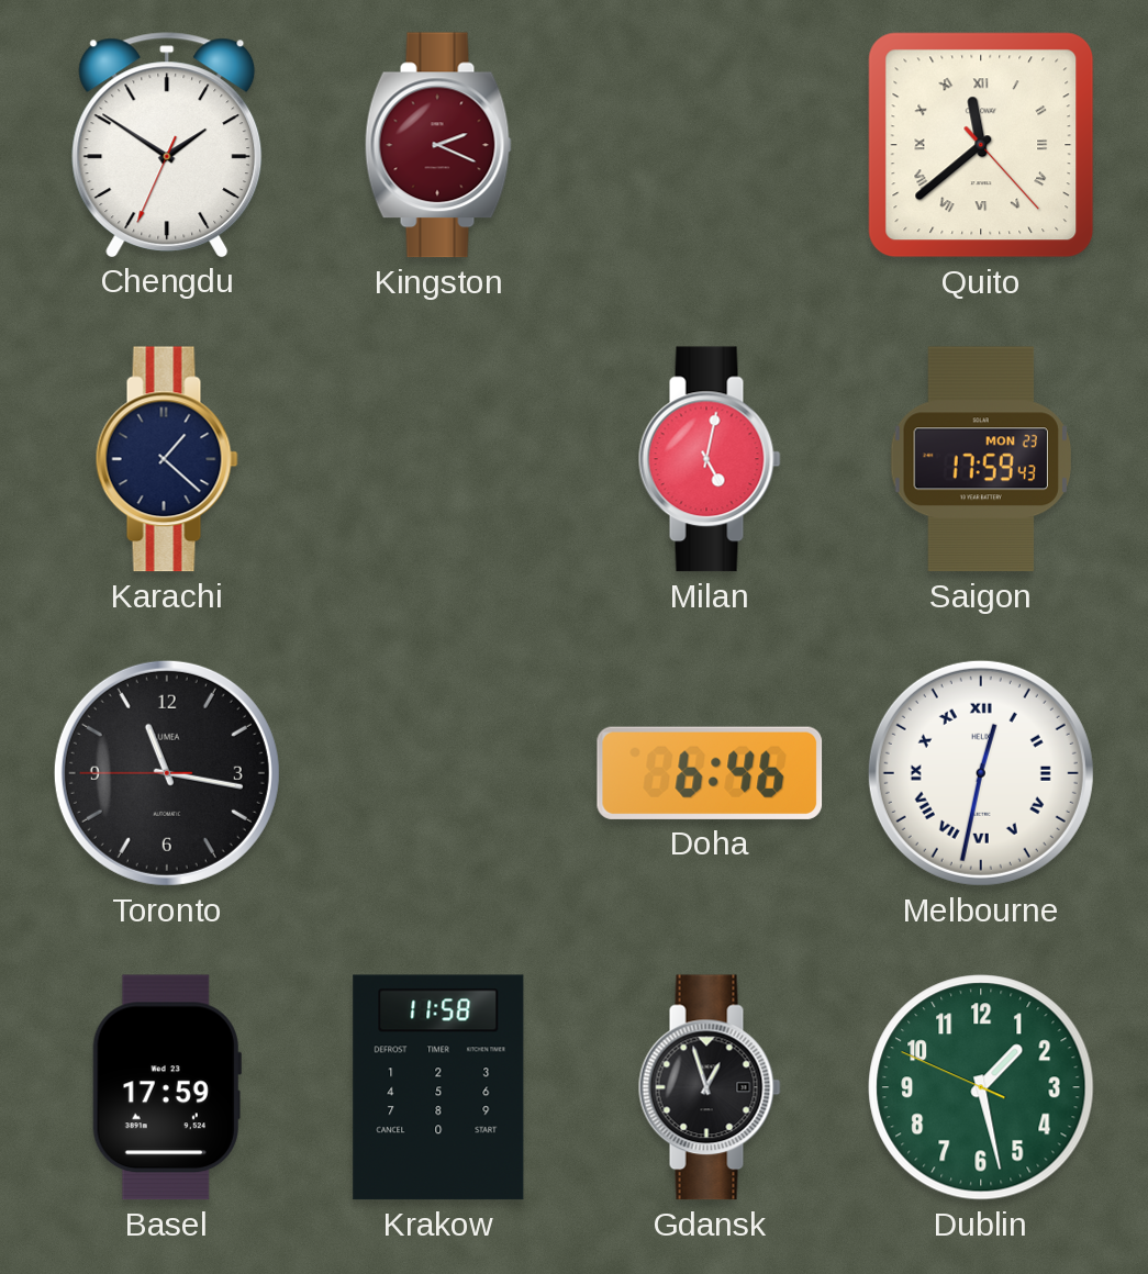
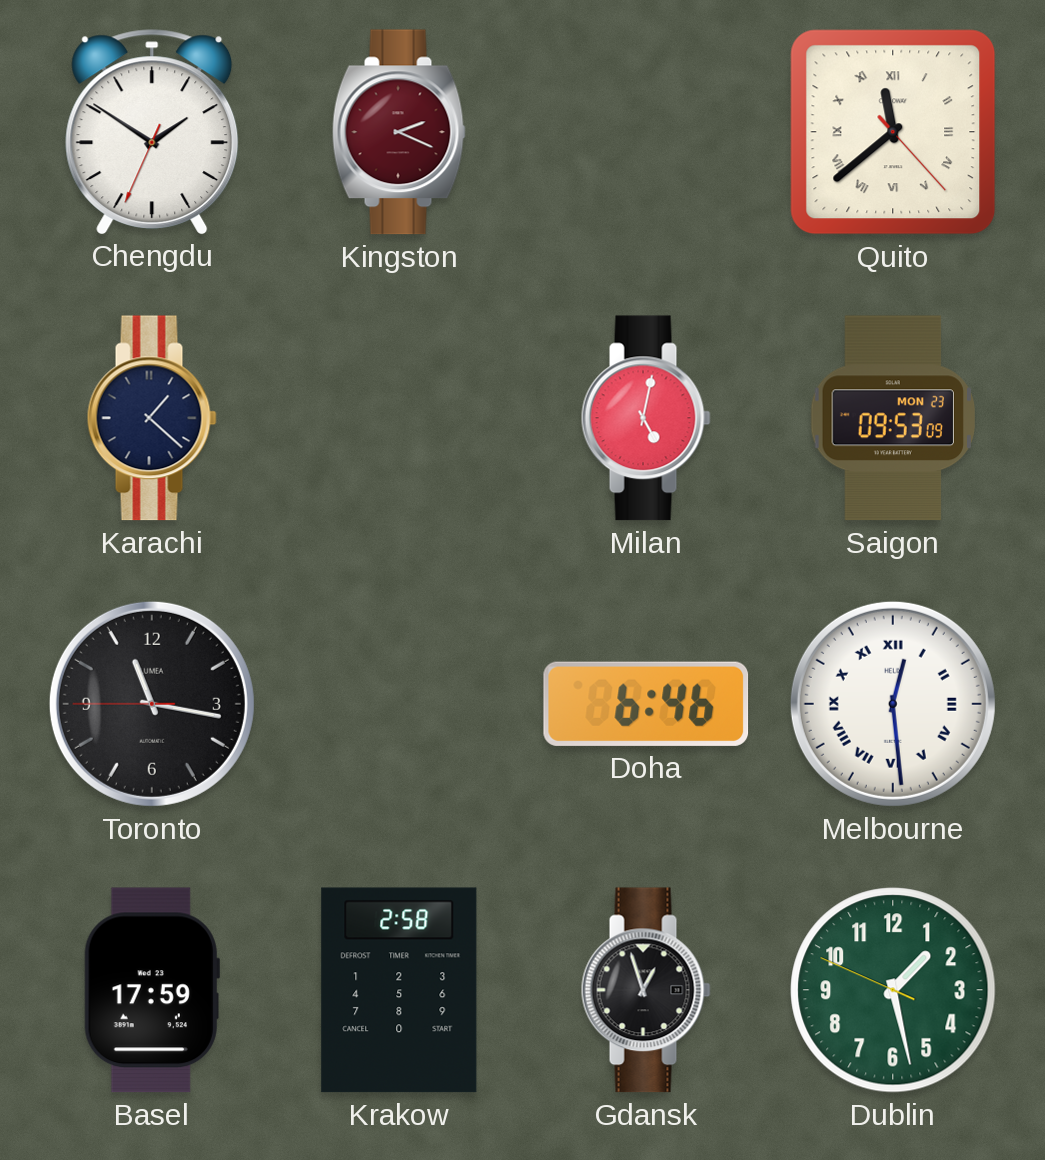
Saigon: 17:59 -> 09:53
Melbourne: 12:32 -> 12:29
Krakow: 11:58 -> 2:58
